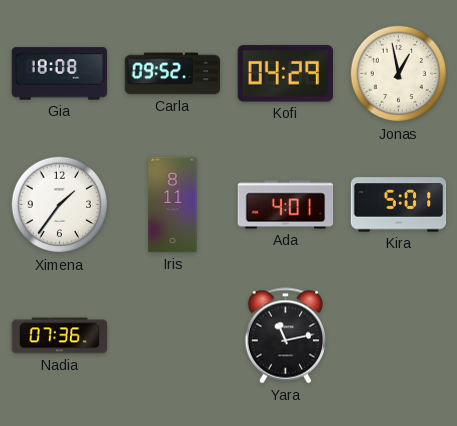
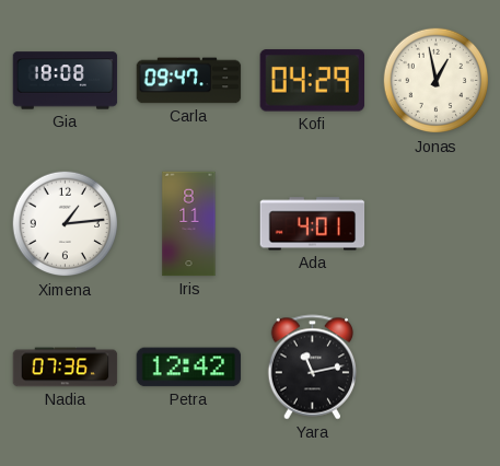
Carla: 09:52 -> 09:47
Ximena: 1:36 -> 1:14
Kira: 5:01 -> none
Petra: none -> 12:42
